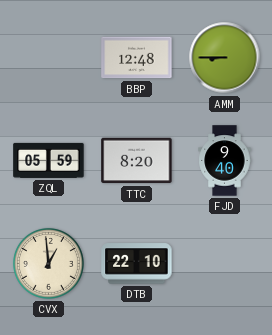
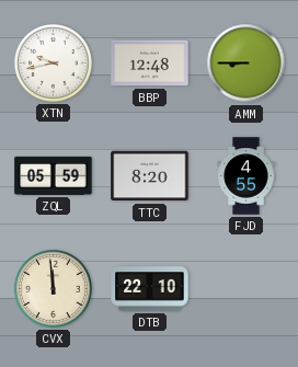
XTN: none -> 9:43
FJD: 9:40 -> 4:55
CVX: 12:59 -> 11:59
